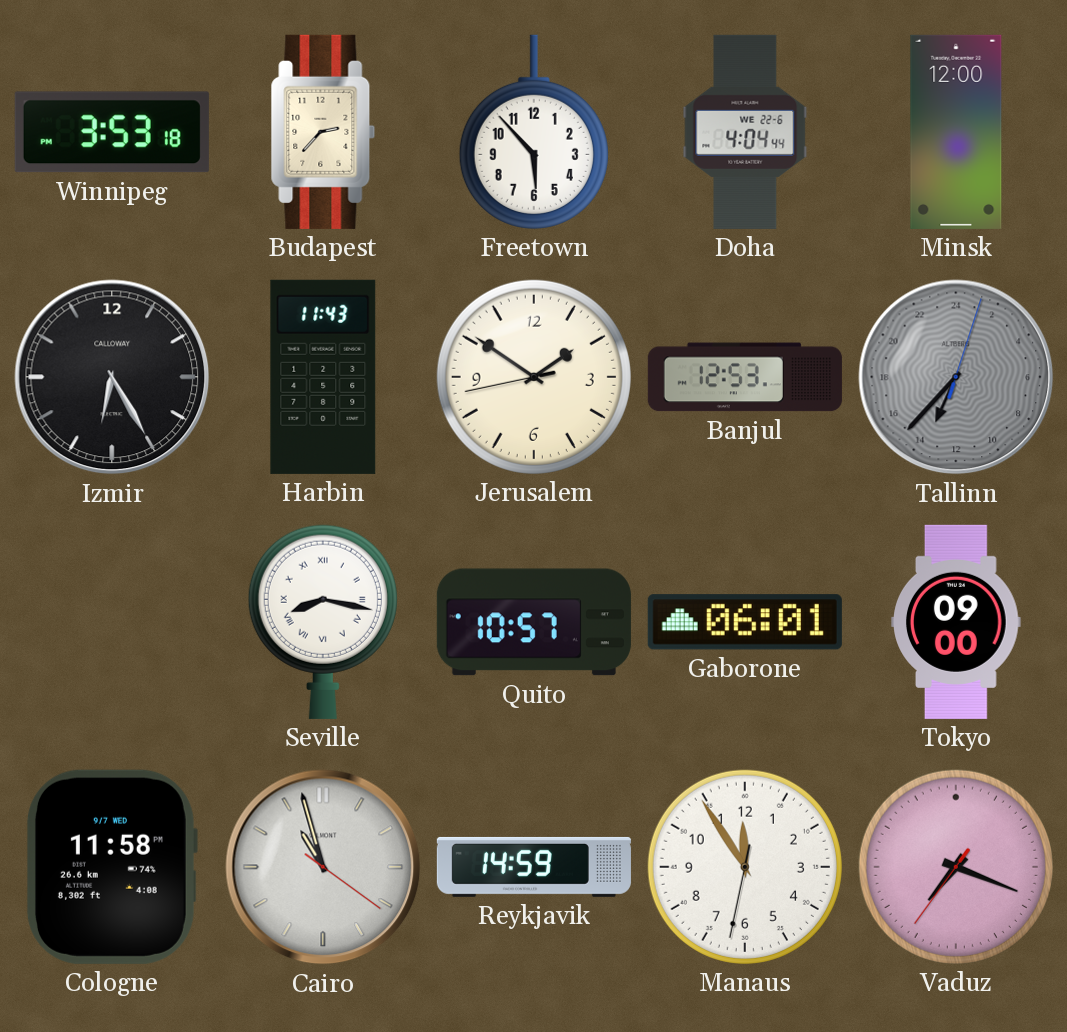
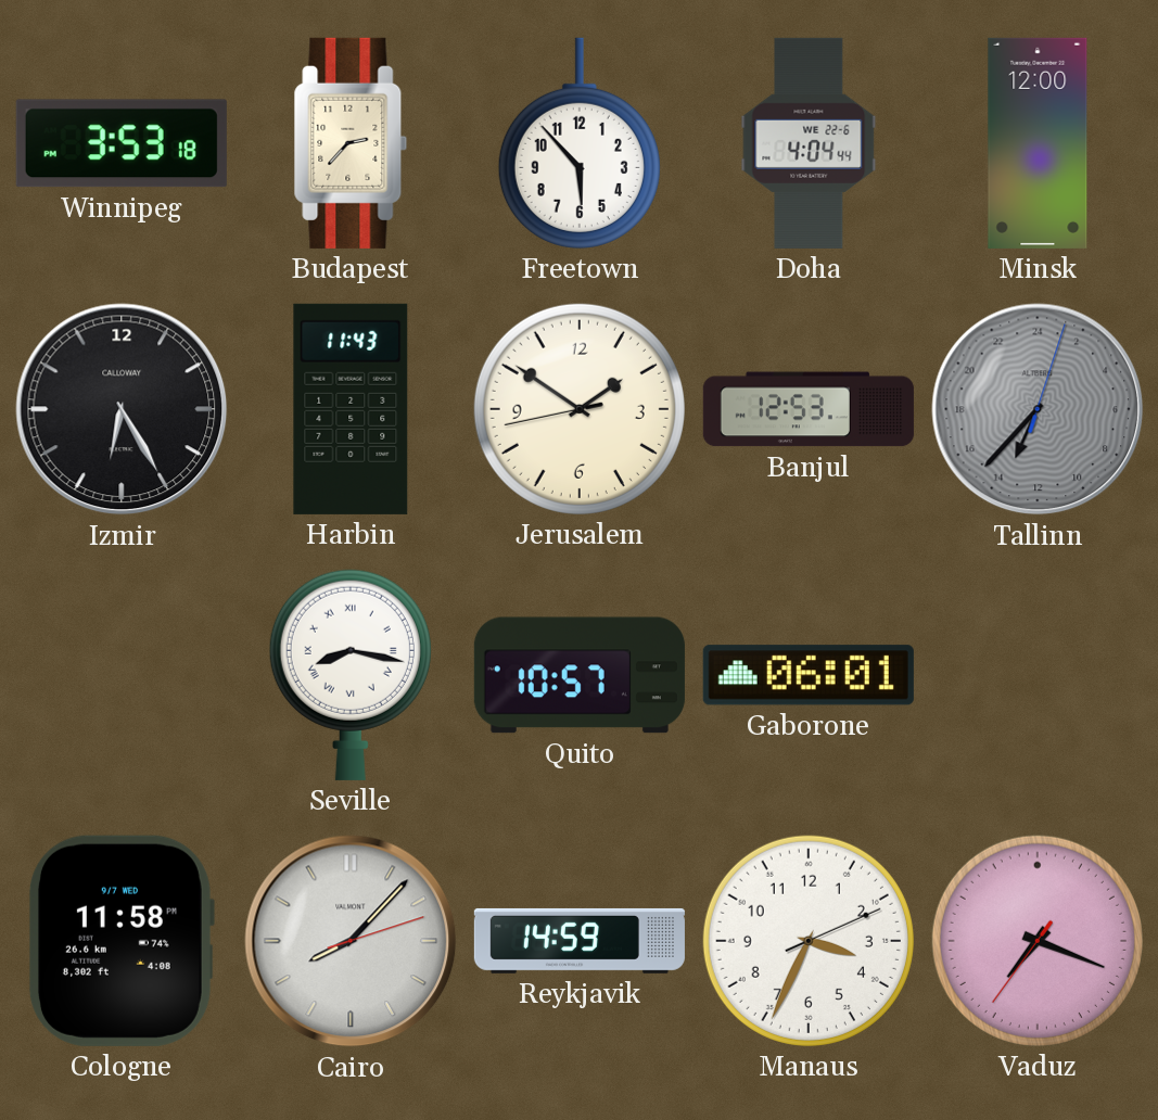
Tokyo: 09:00 -> none
Cairo: 10:57 -> 8:07
Manaus: 11:54 -> 3:34
